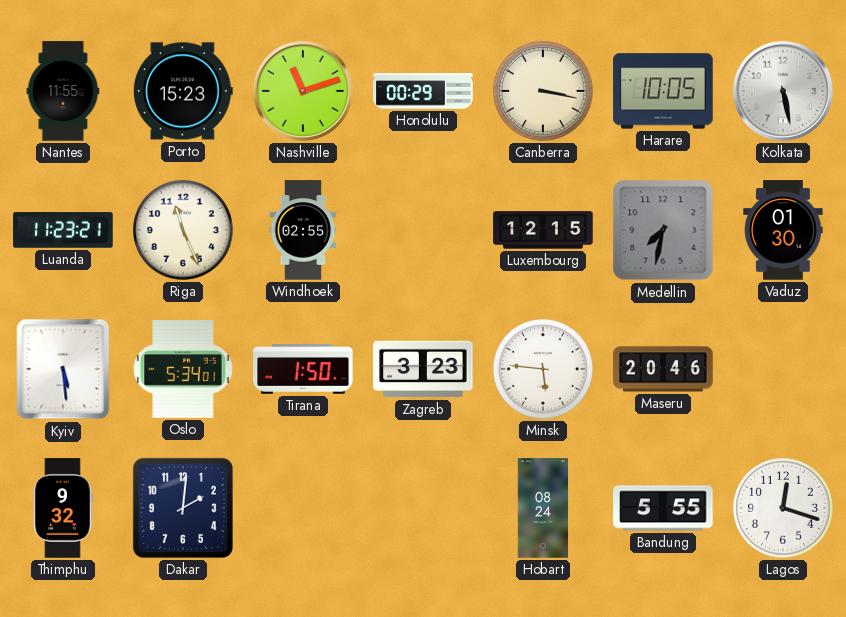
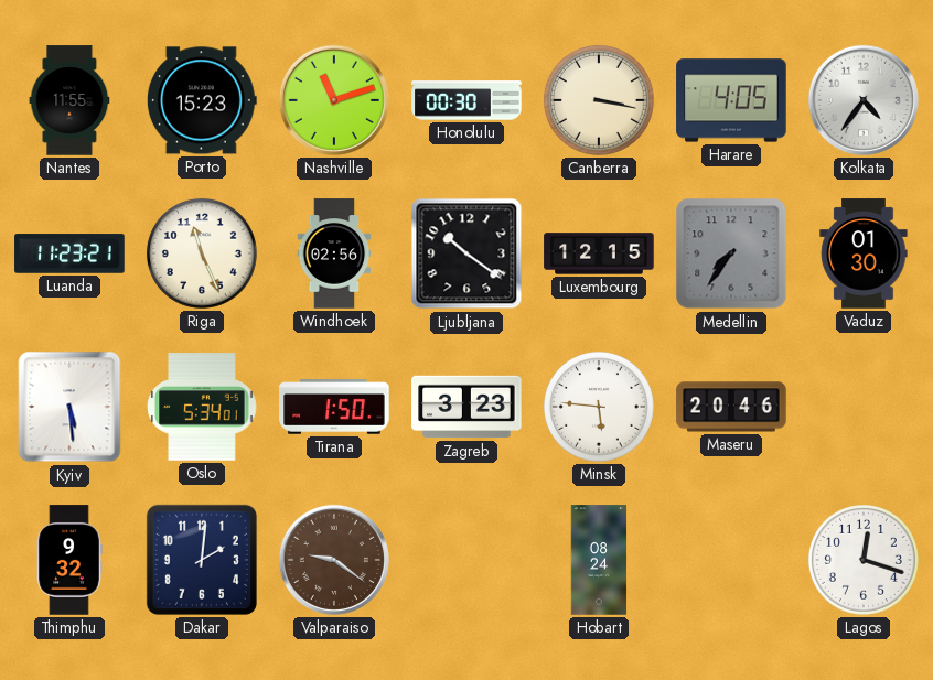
Honolulu: 00:29 -> 00:30
Harare: 10:05 -> 4:05
Kolkata: 5:28 -> 4:36
Windhoek: 02:55 -> 02:56
Ljubljana: none -> 10:21
Medellin: 7:32 -> 7:36
Valparaiso: none -> 9:21
Bandung: 5:55 -> none
